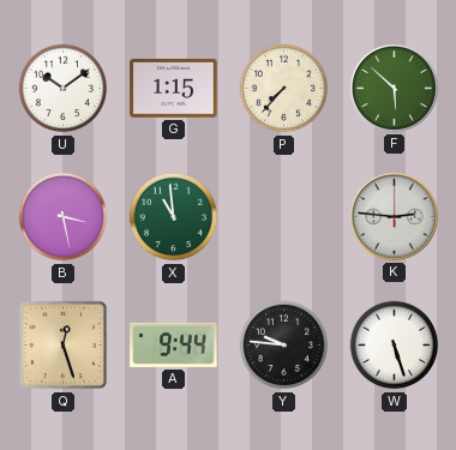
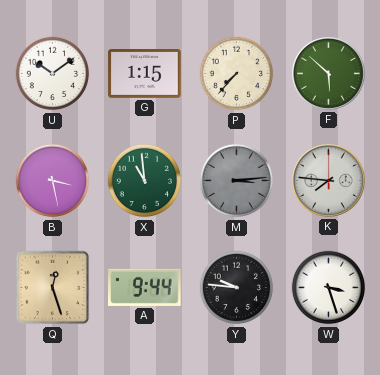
M: none -> 3:14
K: 2:46 -> 7:46
W: 5:27 -> 3:27
